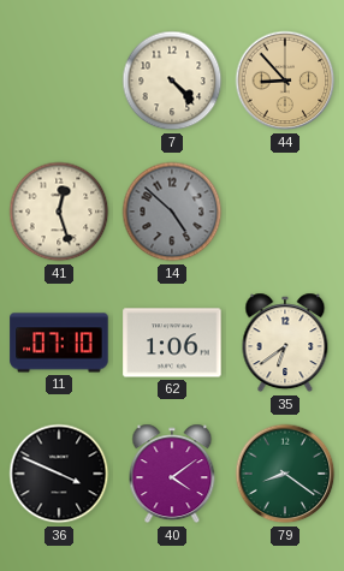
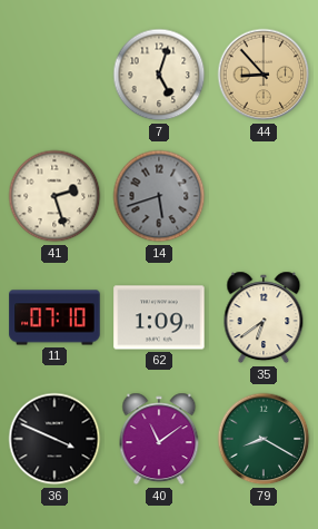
7: 4:23 -> 5:03
41: 12:27 -> 2:27
14: 4:52 -> 5:42
62: 1:06 -> 1:09
40: 4:09 -> 11:09
79: 8:21 -> 8:20
